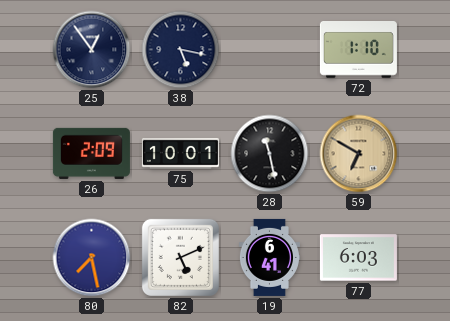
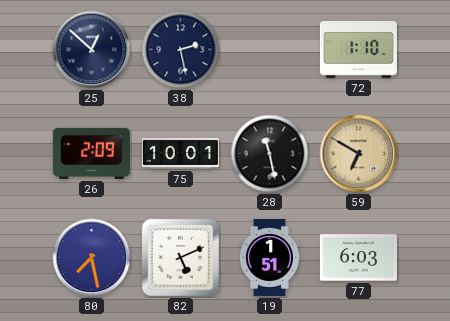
25: 12:54 -> 12:52
38: 5:17 -> 2:28
19: 6:41 -> 1:51
